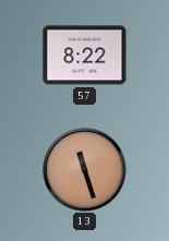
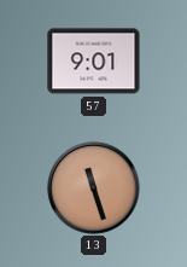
57: 8:22 -> 9:01
